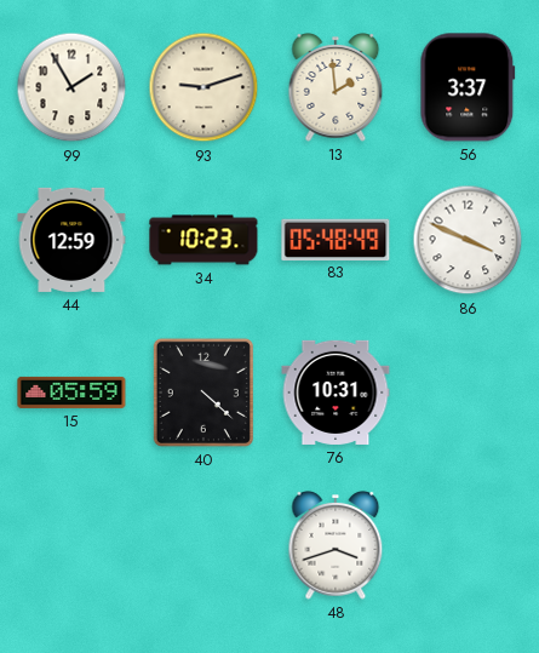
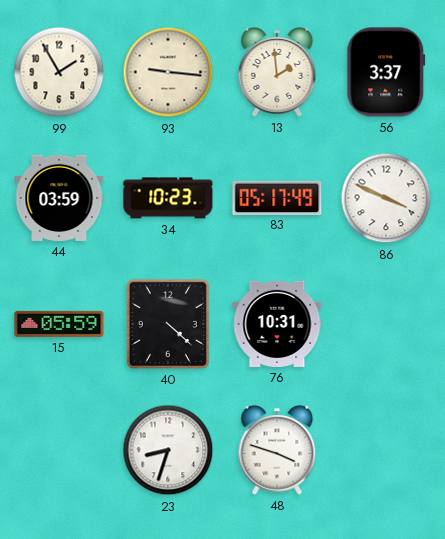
93: 9:12 -> 9:16
44: 12:59 -> 03:59
83: 05:48 -> 05:17
23: none -> 8:33
48: 3:42 -> 3:48
